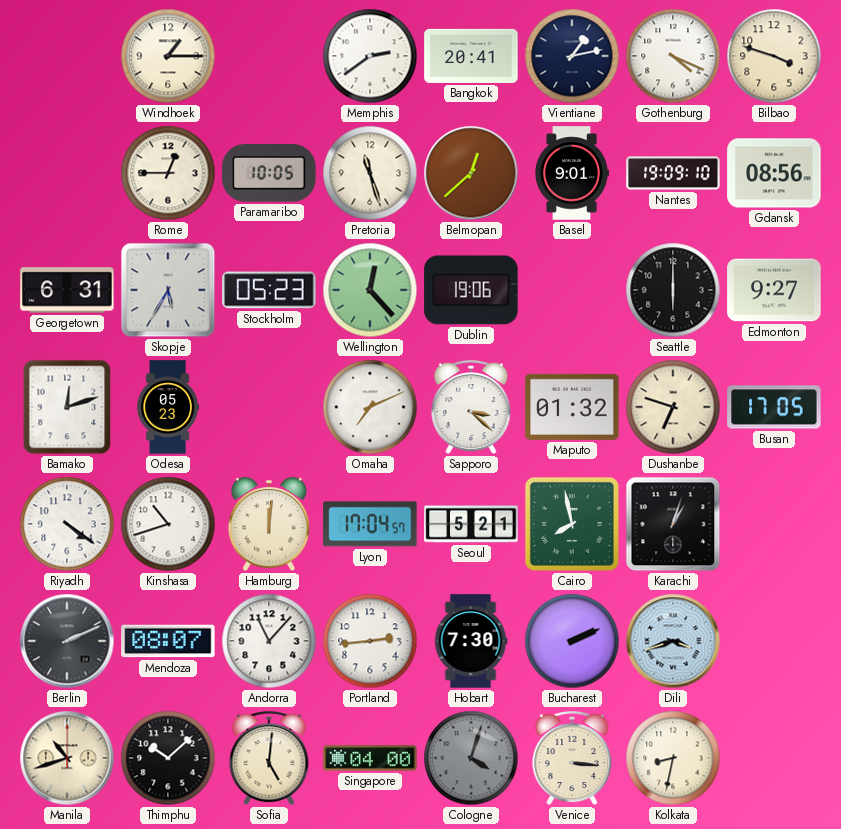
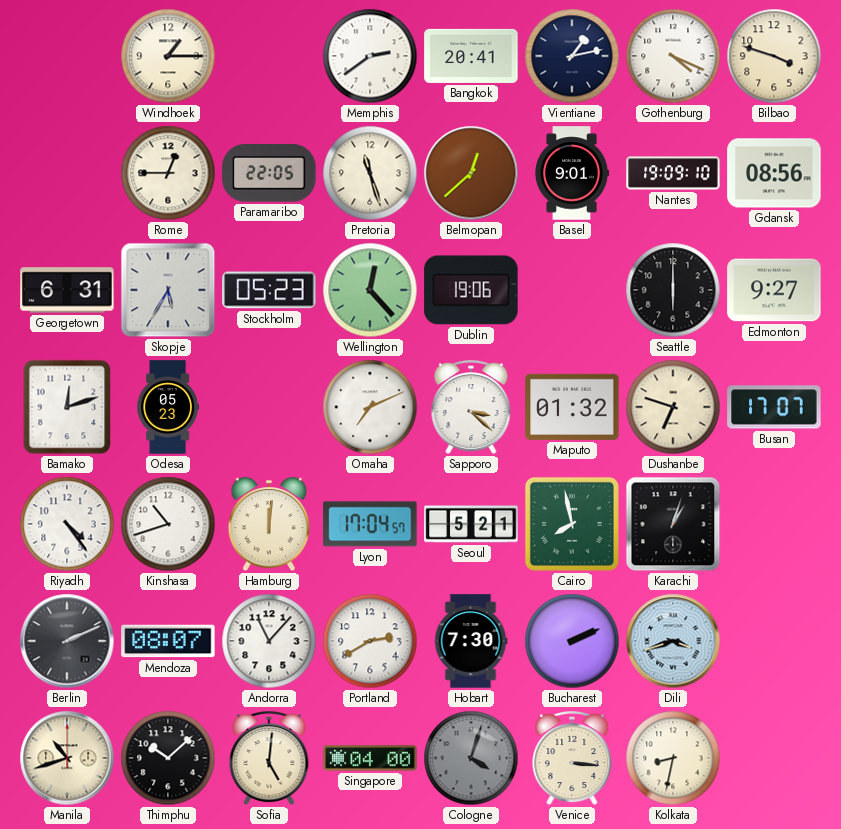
Paramaribo: 10:05 -> 22:05
Busan: 17:05 -> 17:07
Riyadh: 4:21 -> 4:24
Portland: 2:44 -> 2:40
